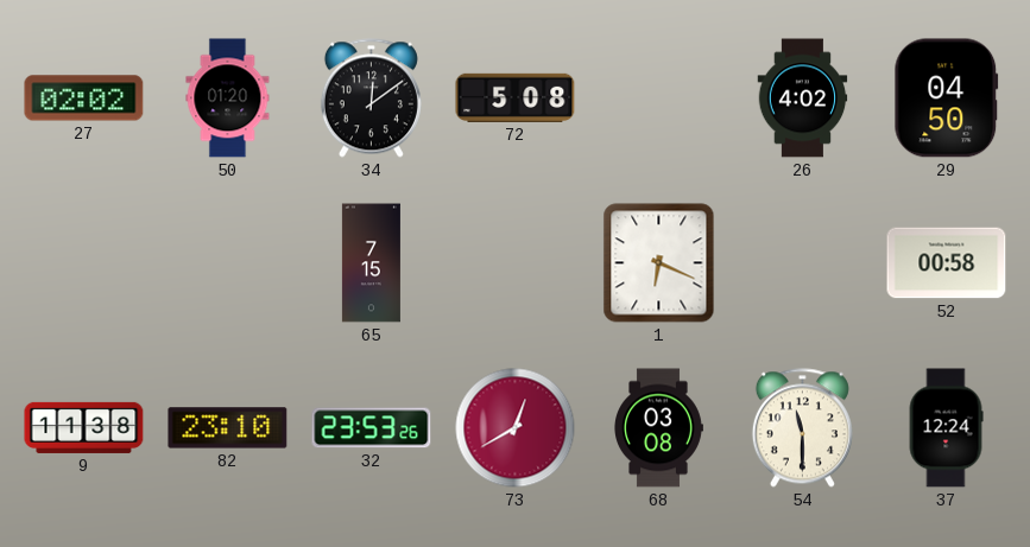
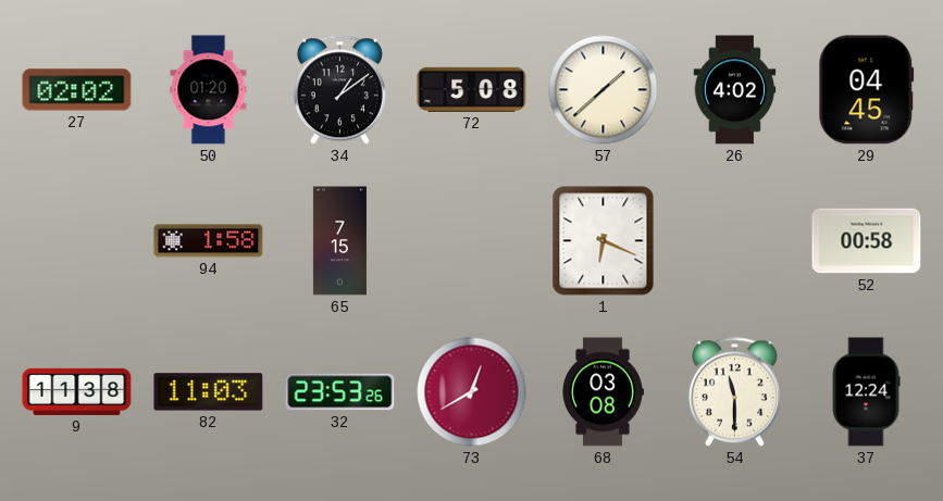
34: 12:09 -> 1:09
57: none -> 1:38
29: 04:50 -> 04:45
94: none -> 1:58
82: 23:10 -> 11:03
